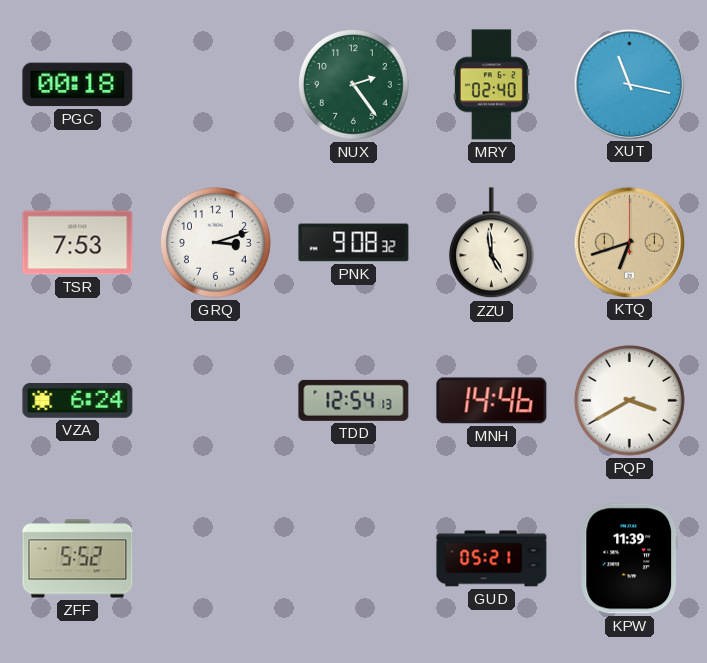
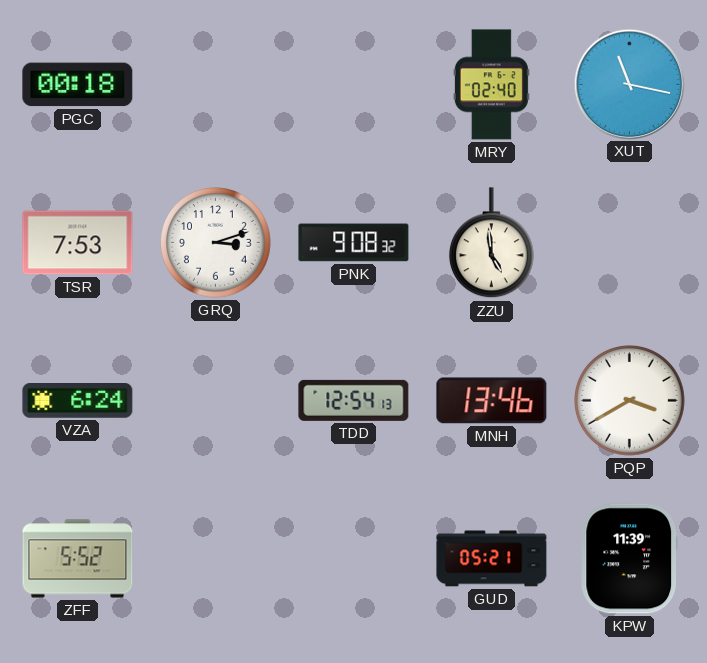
NUX: 2:24 -> none
KTQ: 6:42 -> none
MNH: 14:46 -> 13:46
